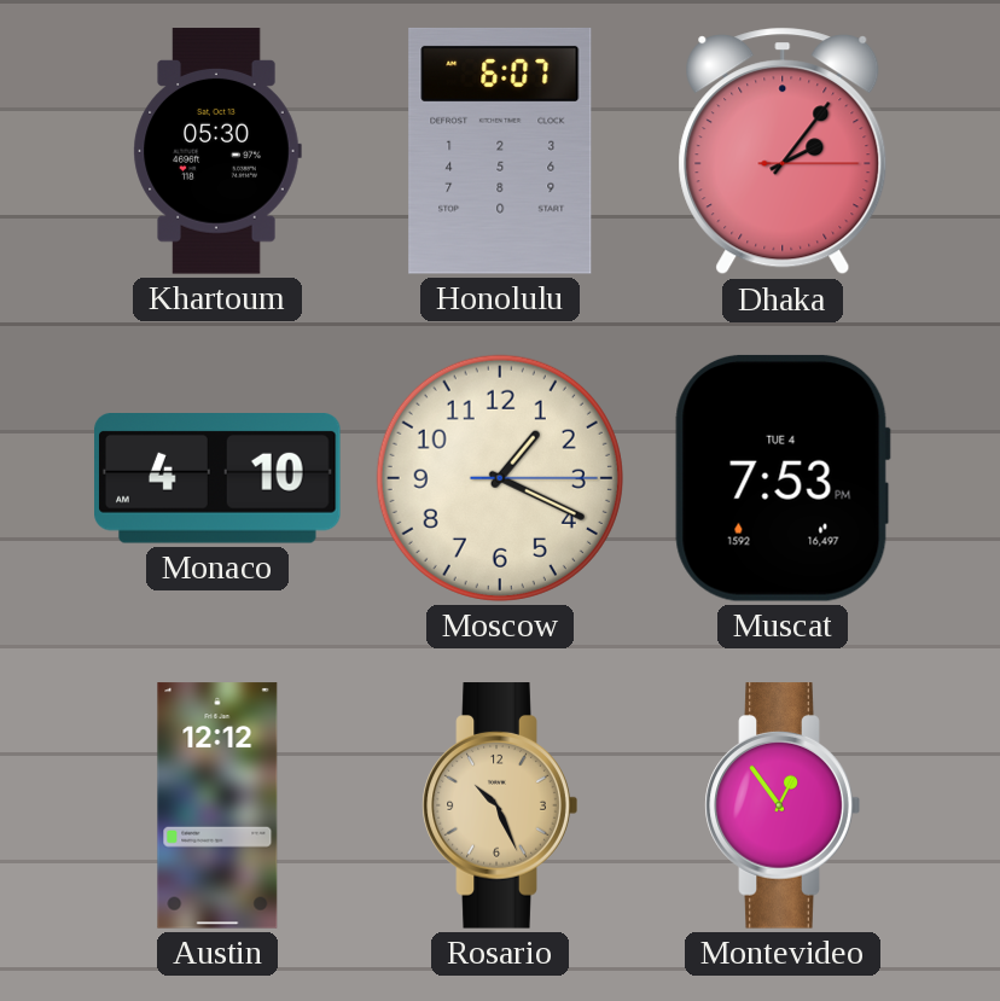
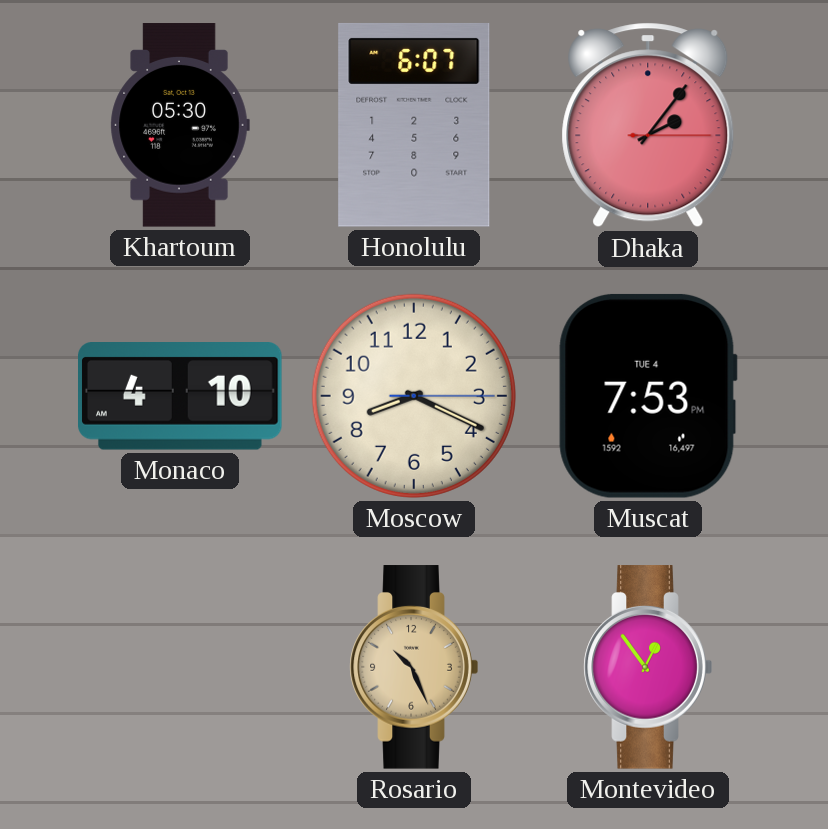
Moscow: 1:19 -> 8:19
Austin: 12:12 -> none
